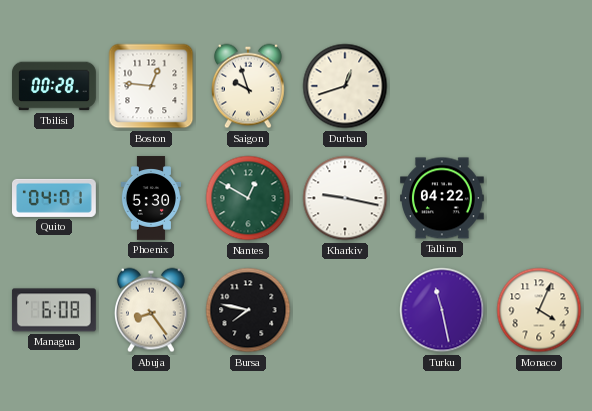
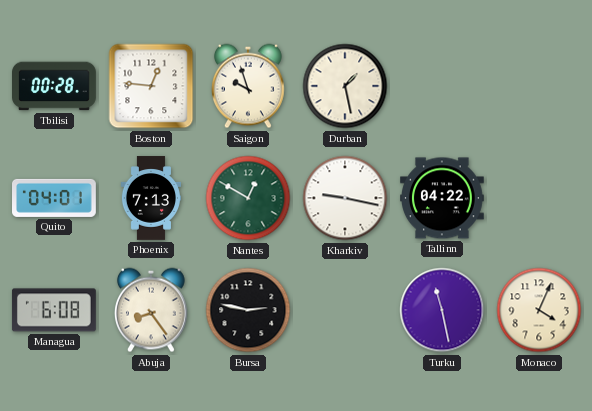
Durban: 12:42 -> 1:28
Phoenix: 5:30 -> 7:13
Bursa: 7:47 -> 2:47
